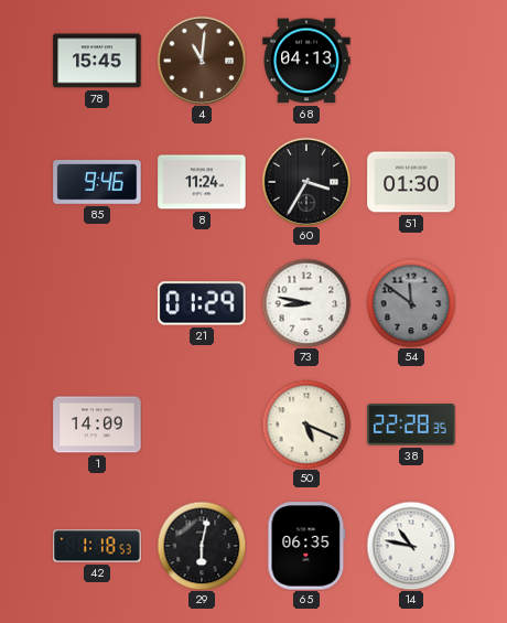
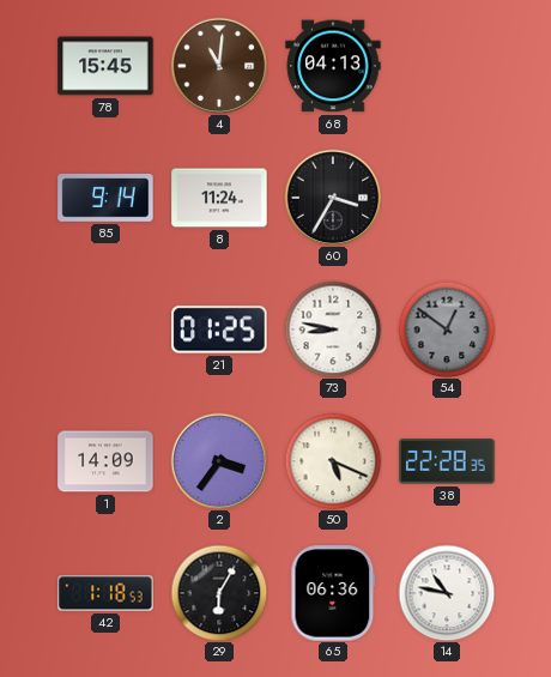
85: 9:46 -> 9:14
51: 01:30 -> none
21: 01:29 -> 01:25
54: 11:51 -> 12:51
2: none -> 3:36
29: 6:02 -> 6:05
65: 06:35 -> 06:36
